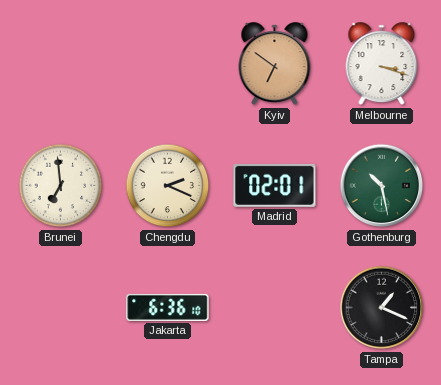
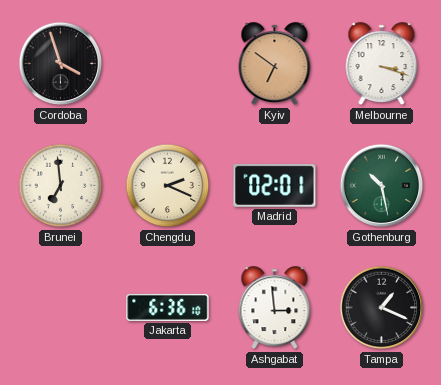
Cordoba: none -> 3:57
Ashgabat: none -> 2:59
